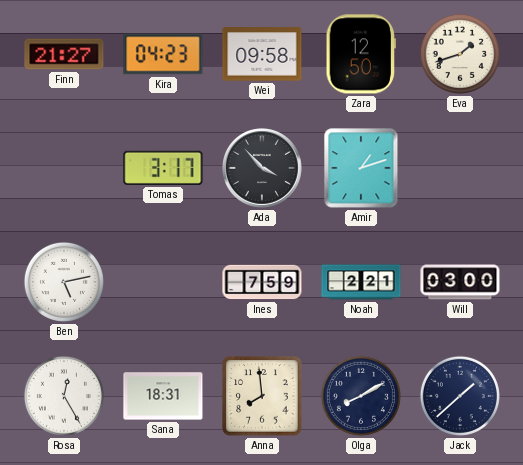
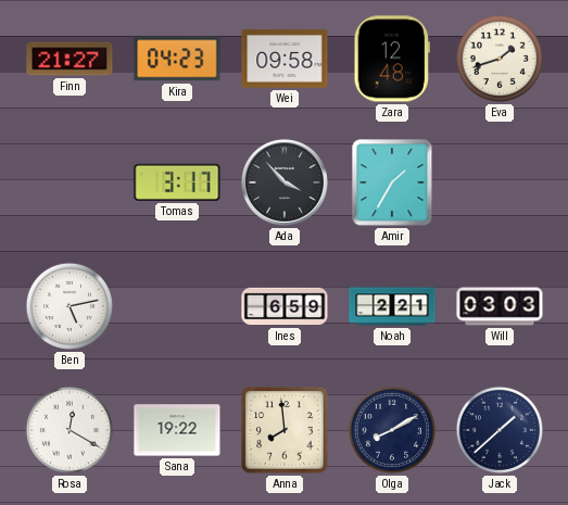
Zara: 12:50 -> 12:48
Amir: 1:12 -> 1:35
Ines: 7:59 -> 6:59
Will: 03:00 -> 03:03
Rosa: 12:25 -> 12:20
Sana: 18:31 -> 19:22
